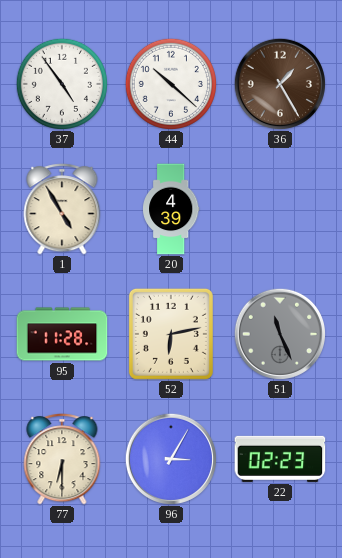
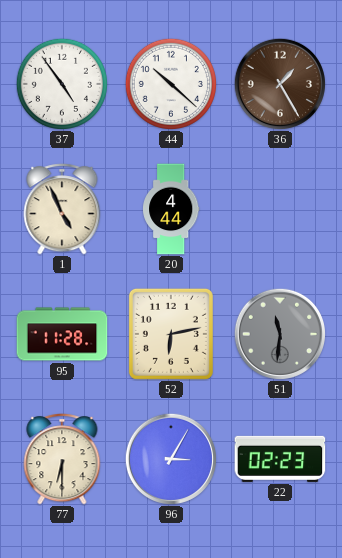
1: 4:55 -> 4:56
20: 4:39 -> 4:44
51: 11:26 -> 11:31
